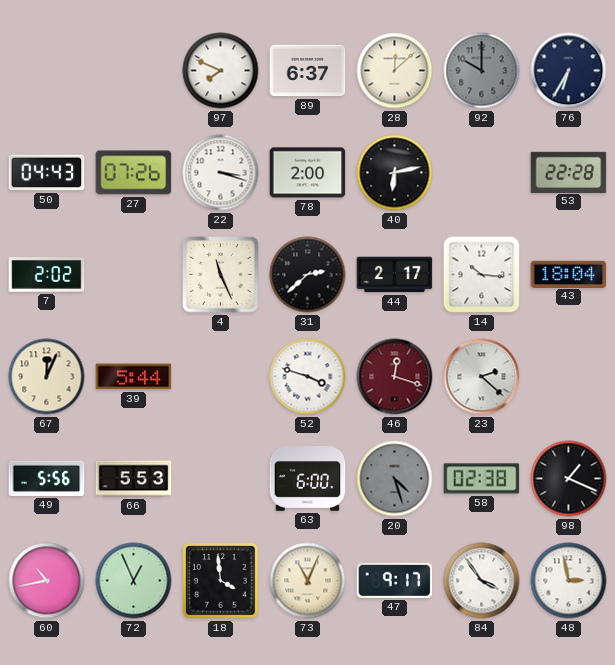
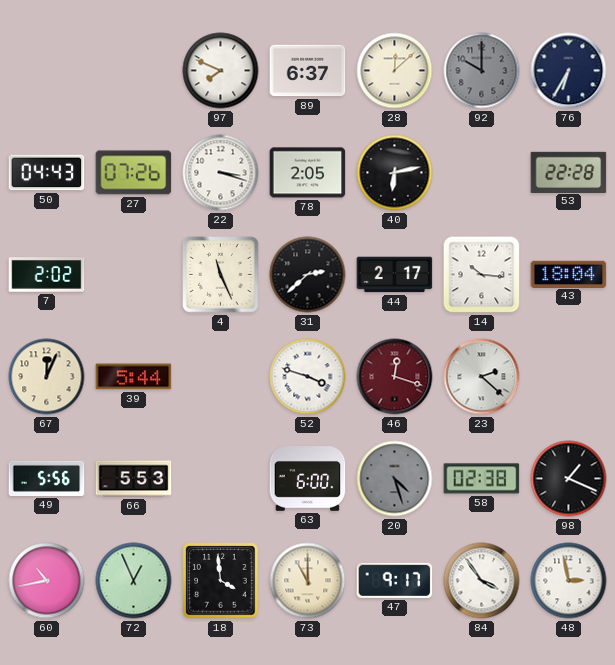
78: 2:00 -> 2:05
73: 11:04 -> 11:00
